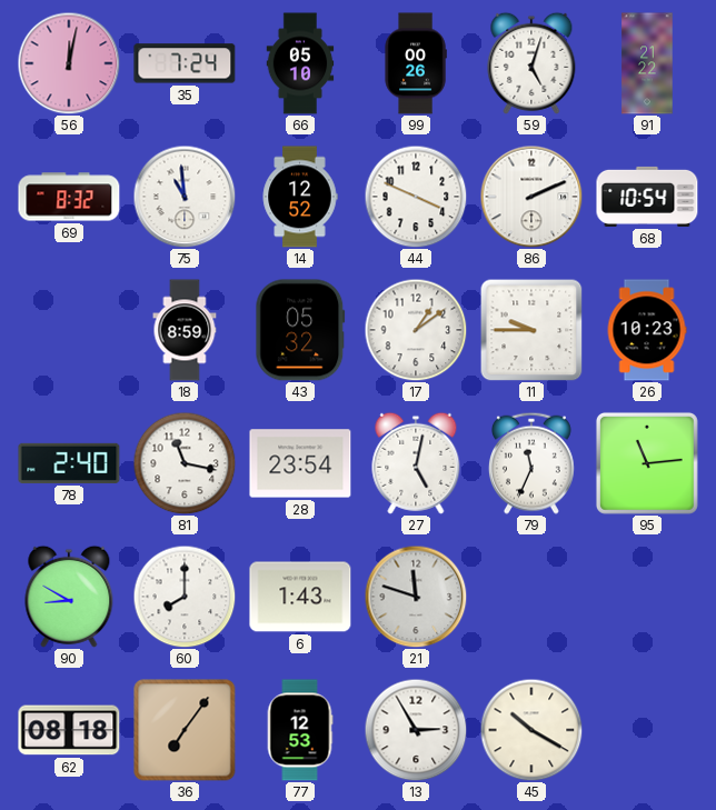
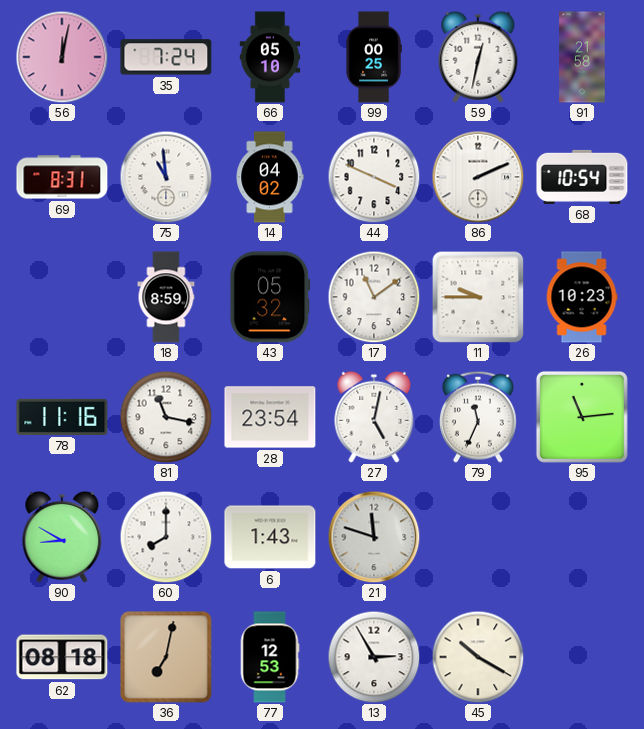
99: 00:26 -> 00:25
59: 5:03 -> 12:32
91: 21:22 -> 21:58
69: 8:32 -> 8:31
14: 12:52 -> 04:02
17: 1:09 -> 11:09
78: 2:40 -> 11:16
36: 7:06 -> 7:02
